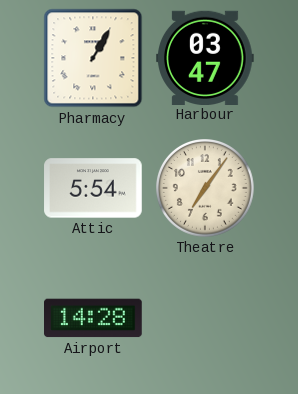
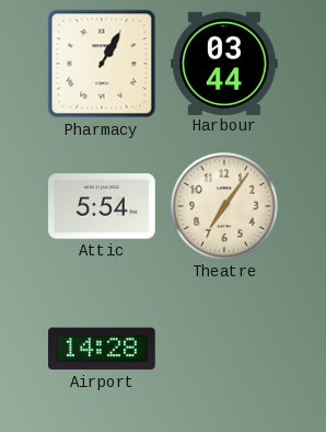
Harbour: 03:47 -> 03:44
